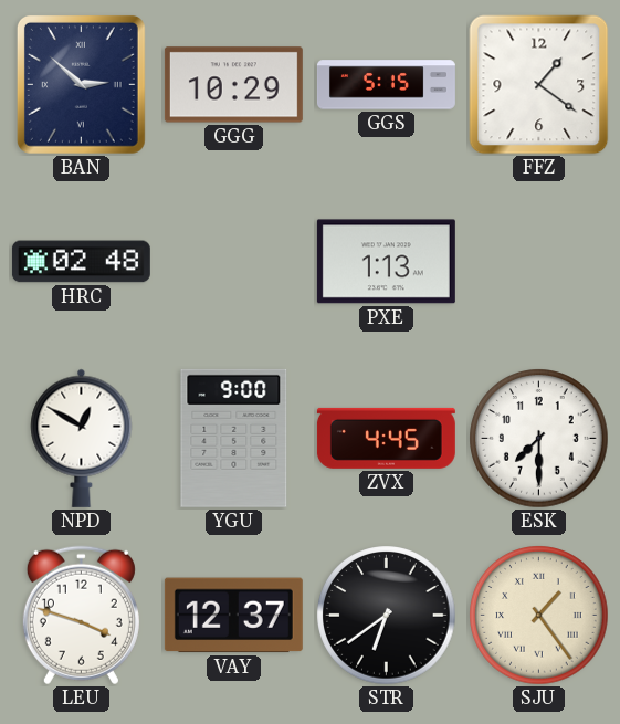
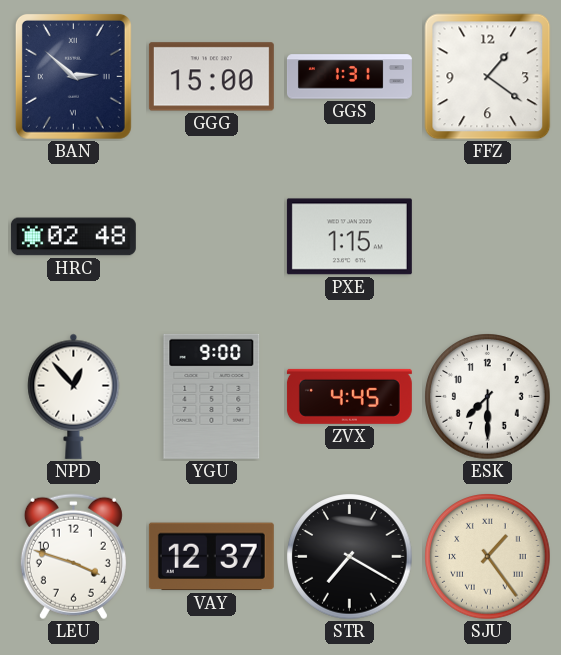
GGG: 10:29 -> 15:00
GGS: 5:15 -> 1:31
PXE: 1:13 -> 1:15
NPD: 12:50 -> 12:53
STR: 6:39 -> 7:20
